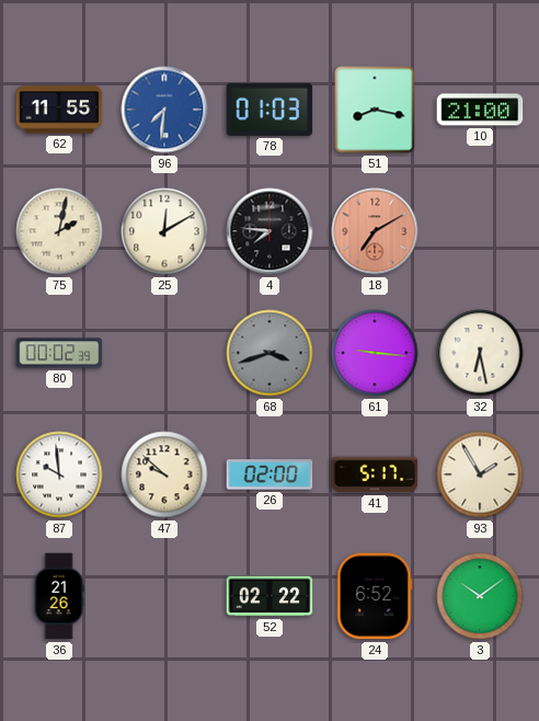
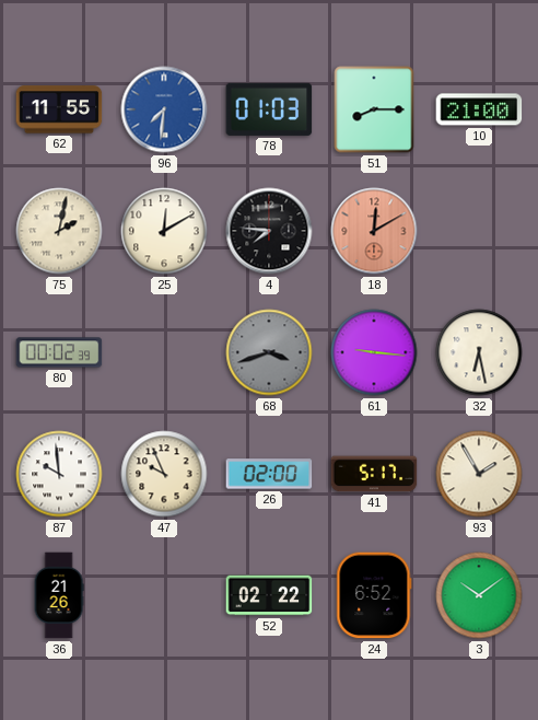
51: 8:17 -> 8:15
18: 7:10 -> 12:10
47: 9:52 -> 9:56
